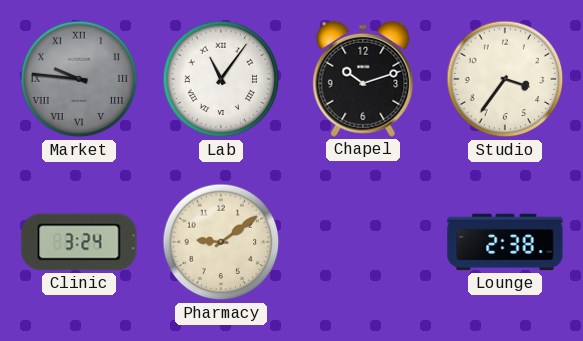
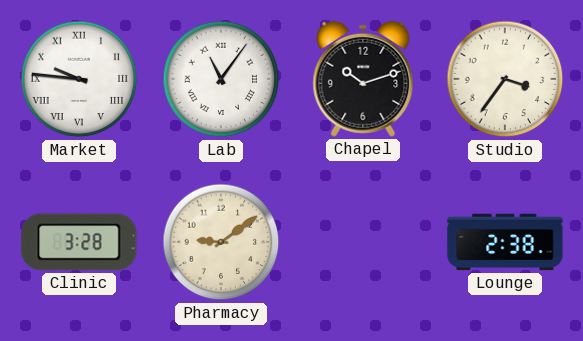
Market dial: grey -> white
Clinic: 3:24 -> 3:28
